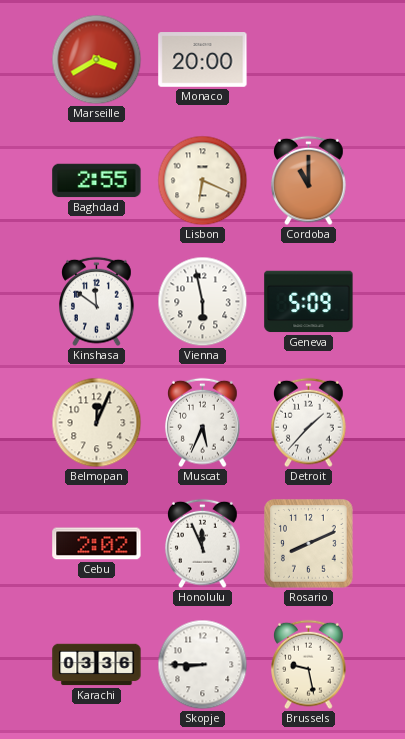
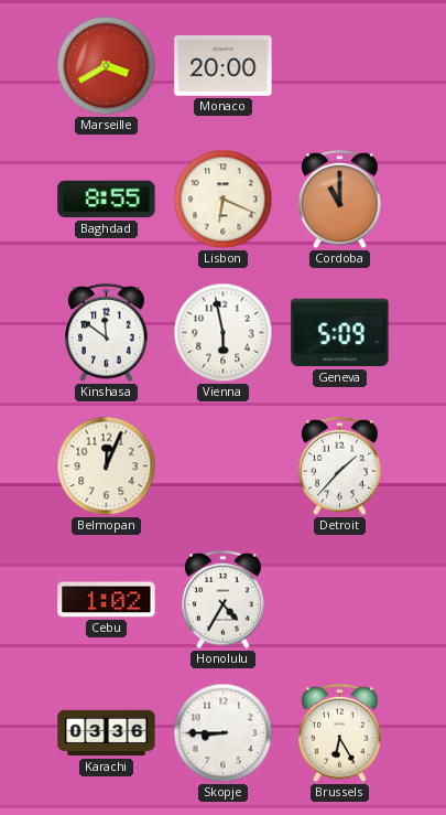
Baghdad: 2:55 -> 8:55
Muscat: 5:34 -> none
Cebu: 2:02 -> 1:02
Honolulu: 11:56 -> 4:35
Rosario: 8:11 -> none
Brussels: 9:28 -> 6:25
